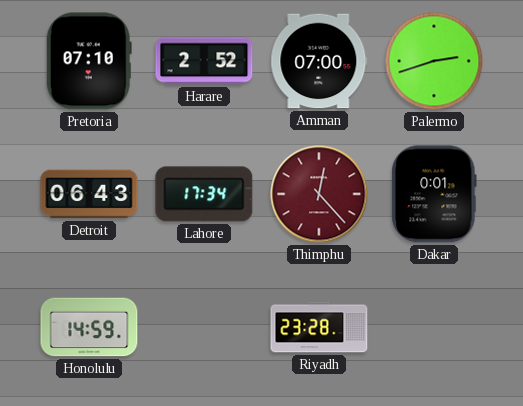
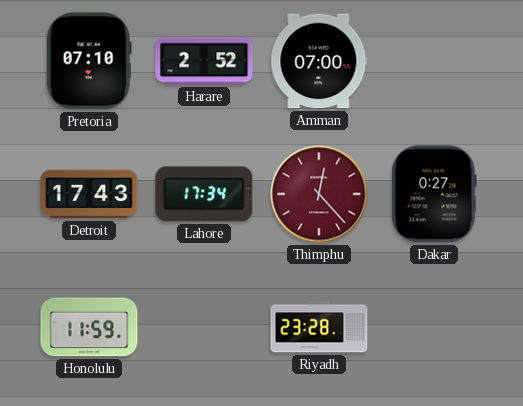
Palermo: 2:42 -> none
Detroit: 06:43 -> 17:43
Dakar: 0:01 -> 0:27
Honolulu: 14:59 -> 11:59
